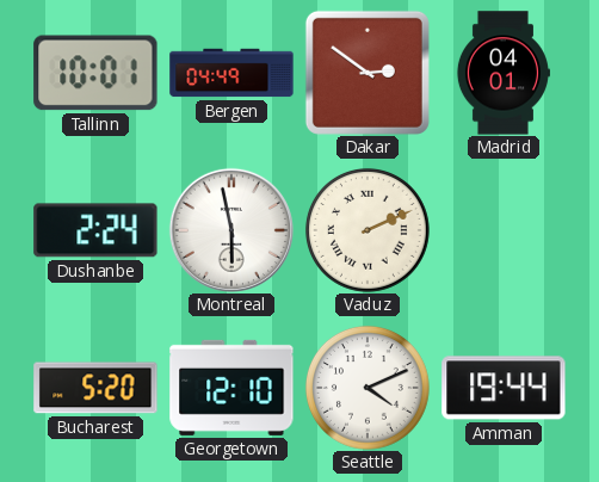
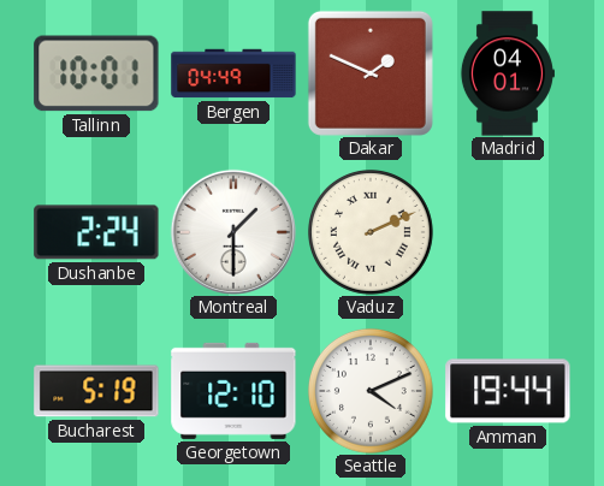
Dakar: 2:51 -> 1:49
Montreal: 5:58 -> 1:30
Bucharest: 5:20 -> 5:19
